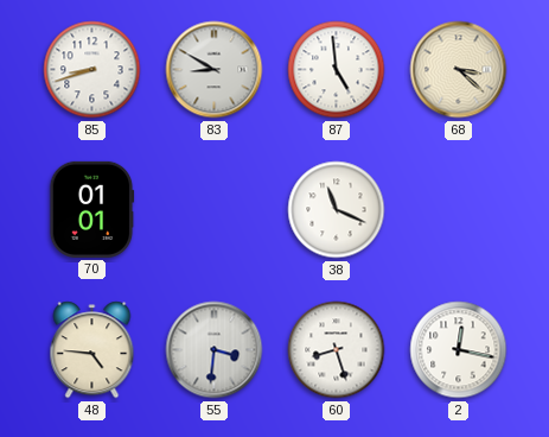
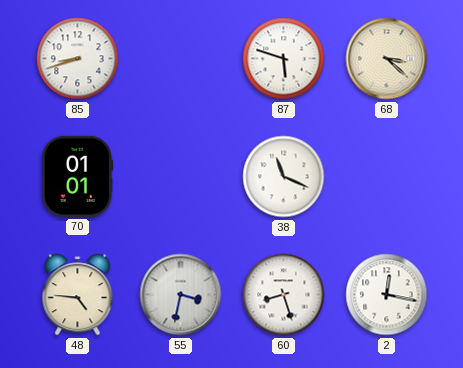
83: 8:50 -> none
87: 4:59 -> 5:48
55: 3:31 -> 3:32
